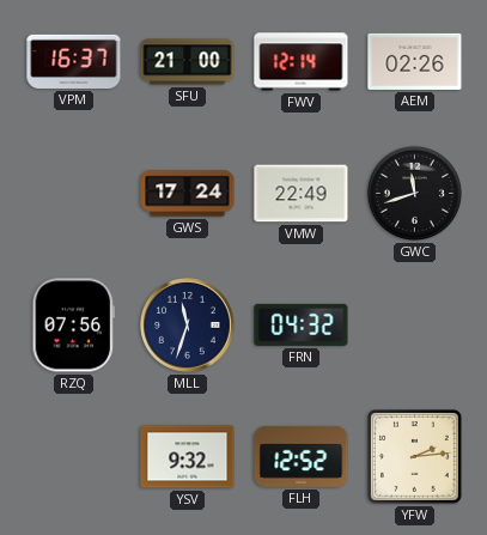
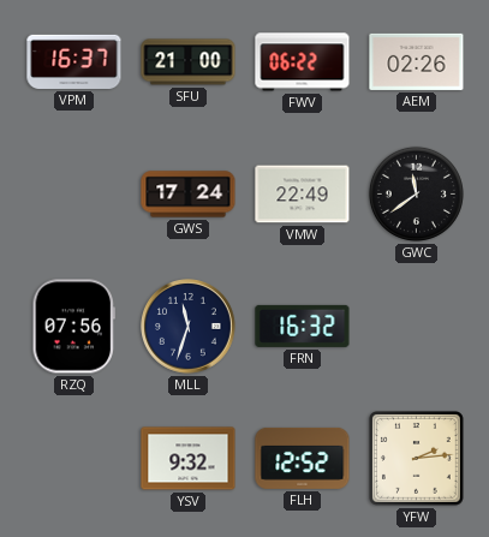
FWV: 12:14 -> 06:22
GWC: 11:42 -> 11:39
FRN: 04:32 -> 16:32
